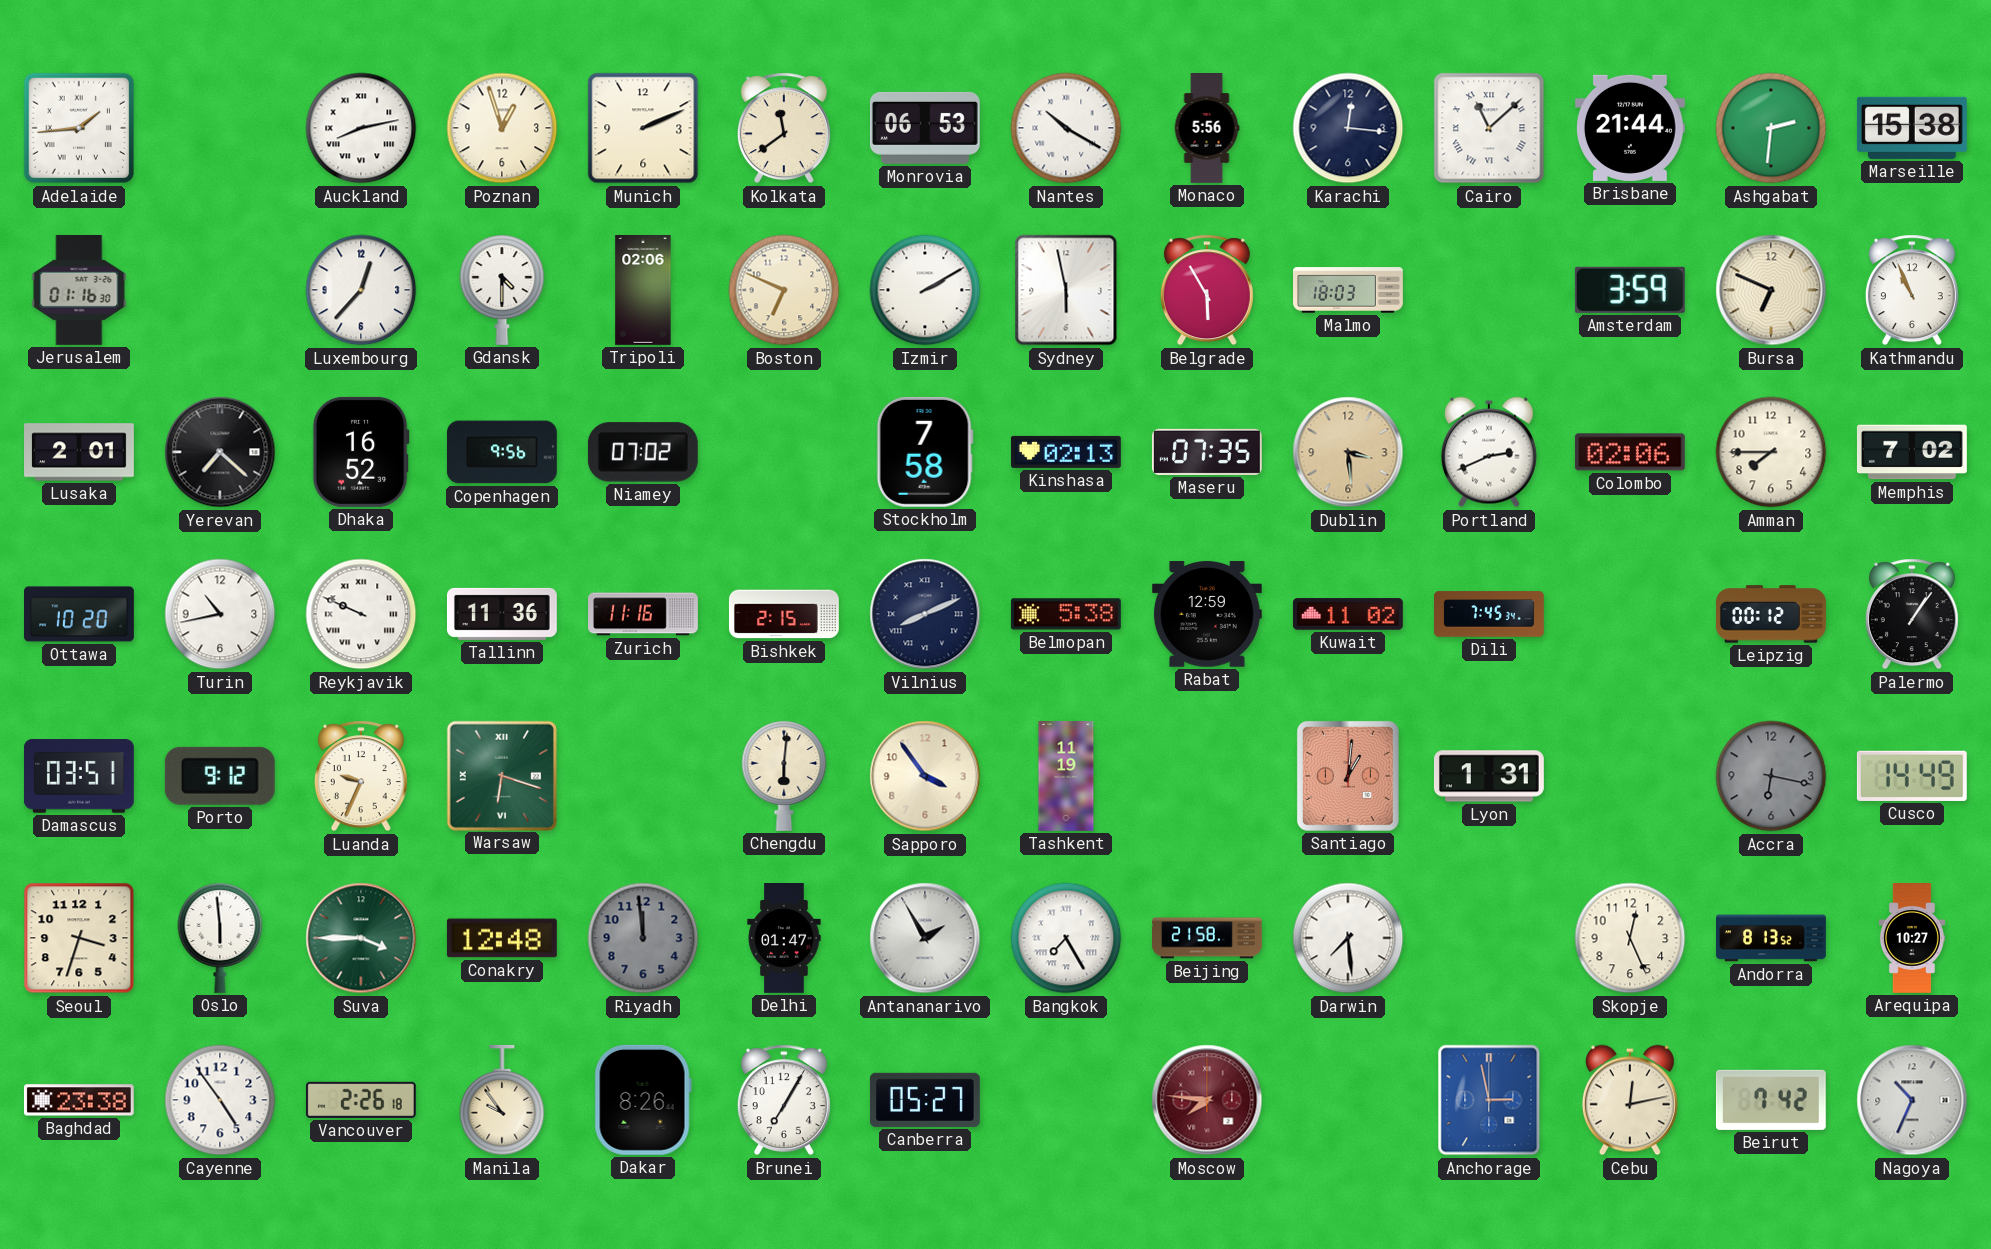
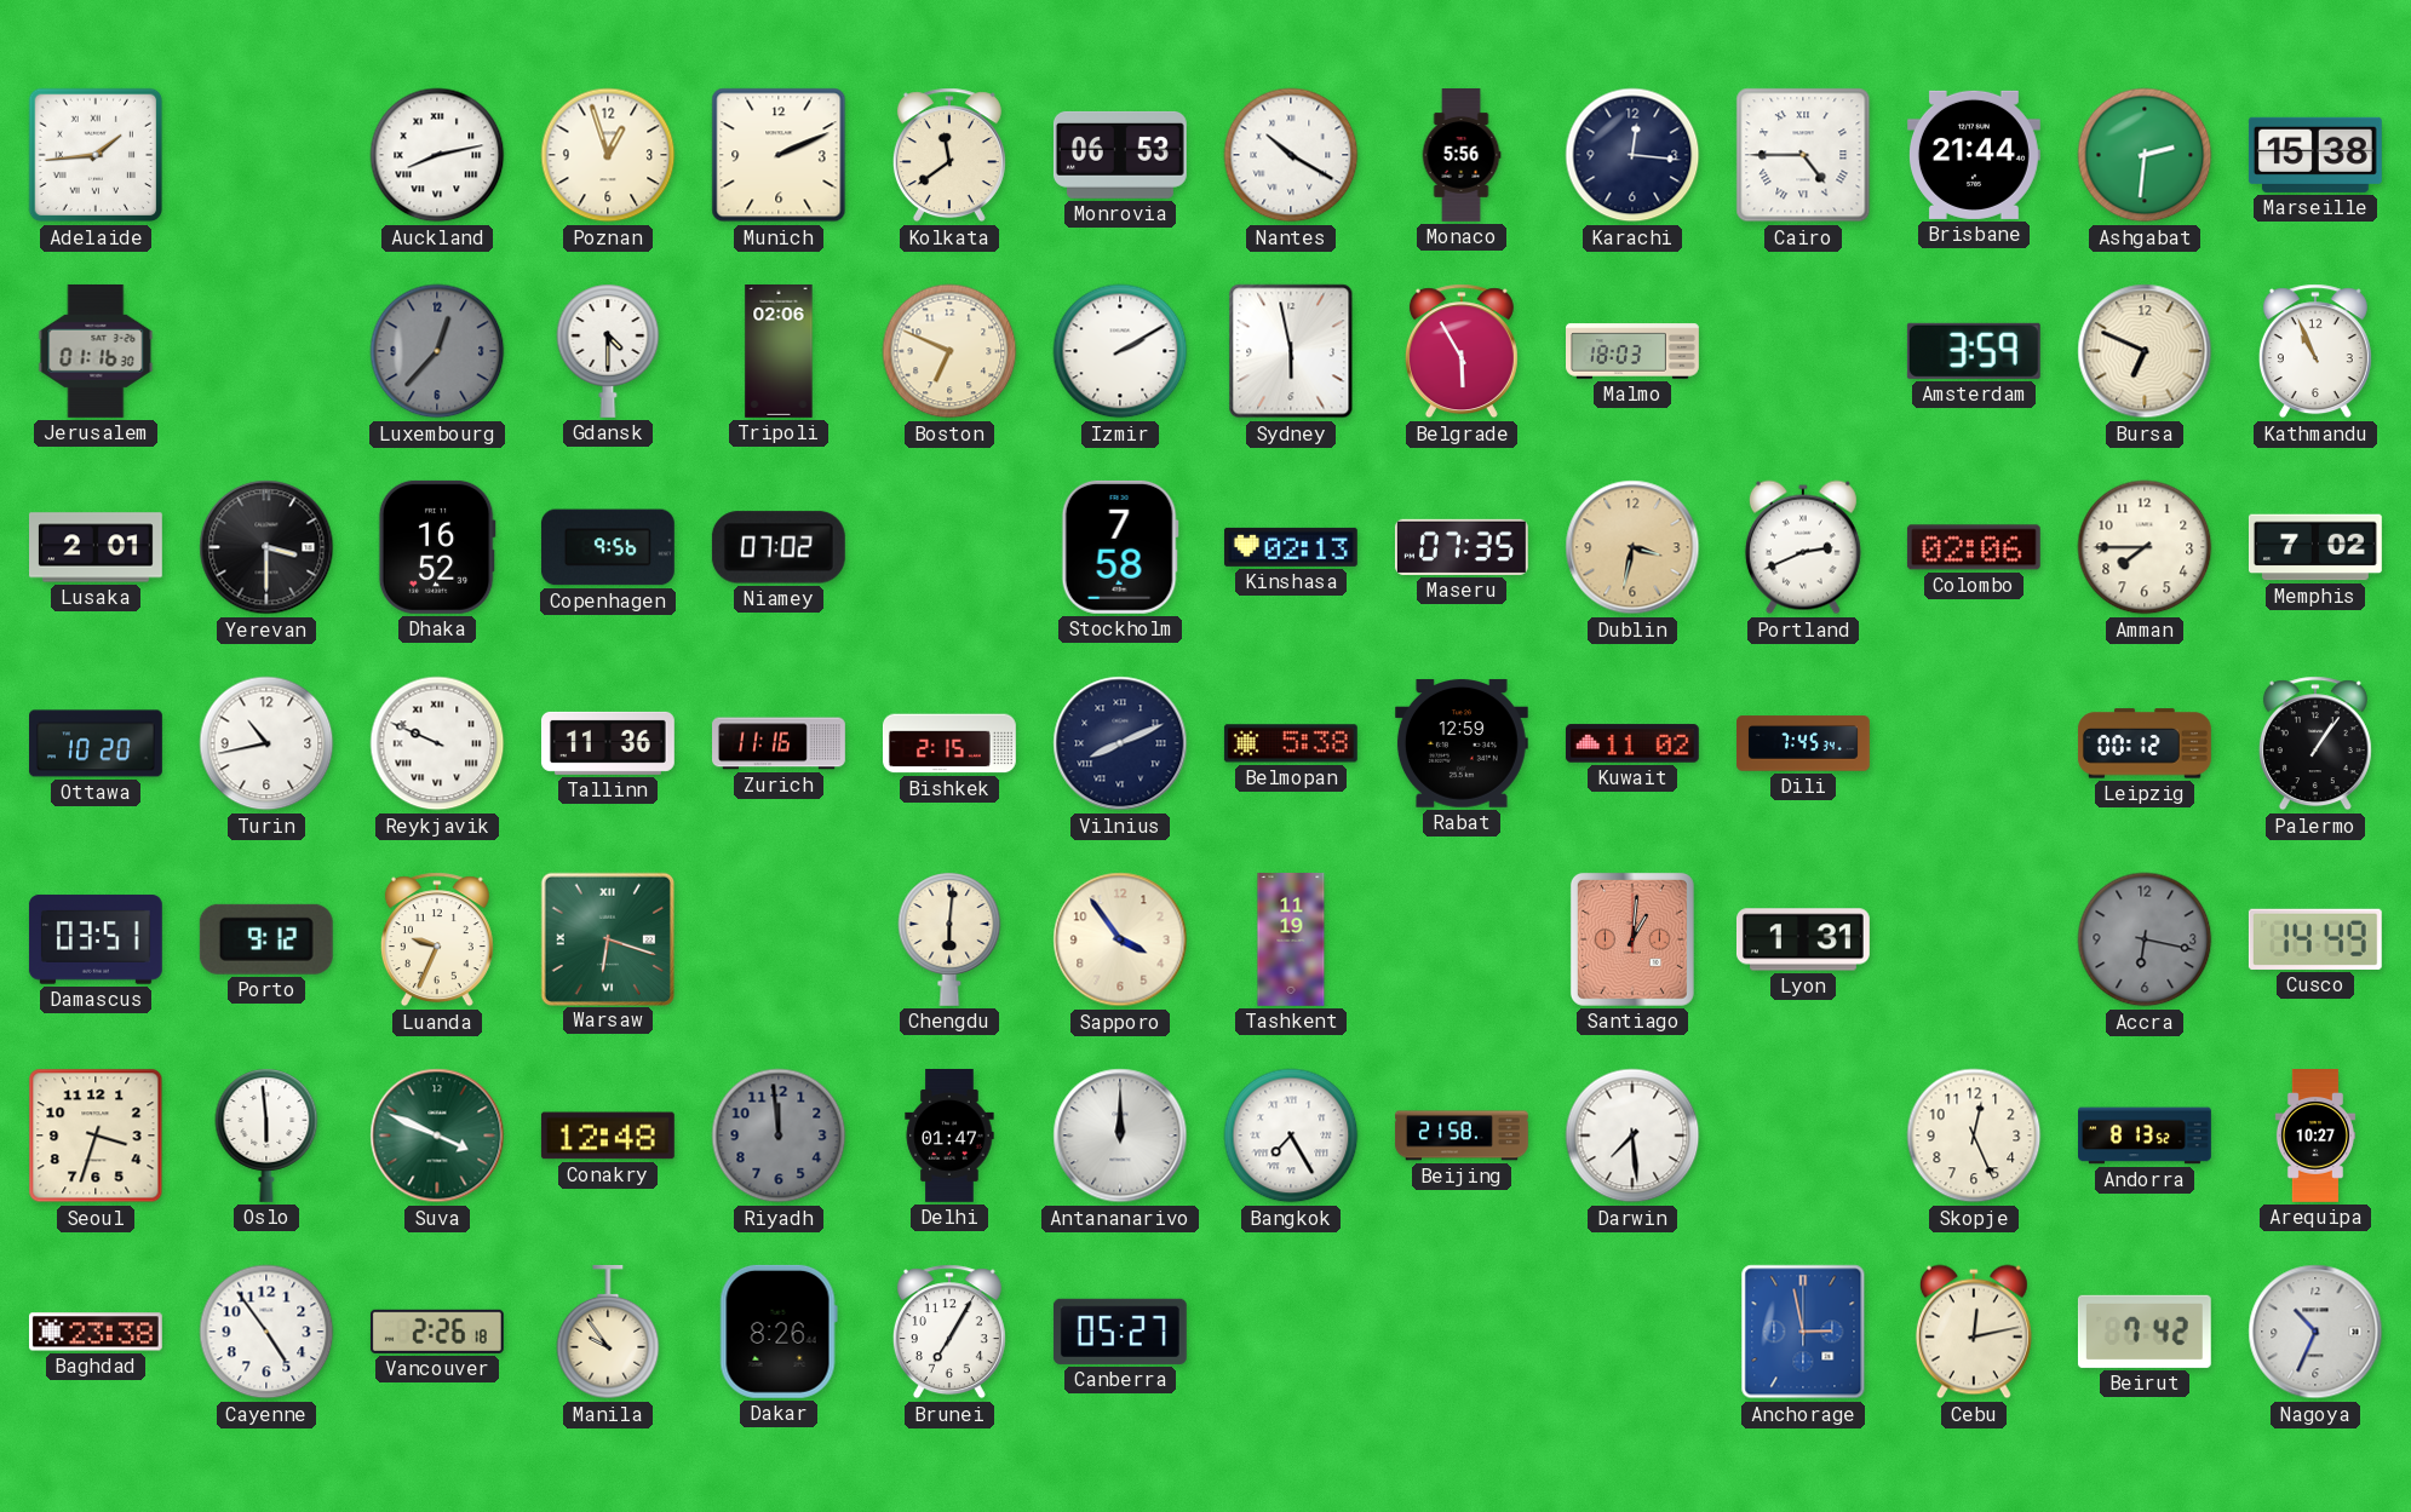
Cairo: 11:08 -> 4:45
Luxembourg dial: white -> grey
Yerevan: 7:22 -> 3:30
Dublin: 3:29 -> 3:32
Suva: 3:45 -> 3:49
Antananarivo: 1:55 -> 12:00
Moscow: 7:46 -> none
